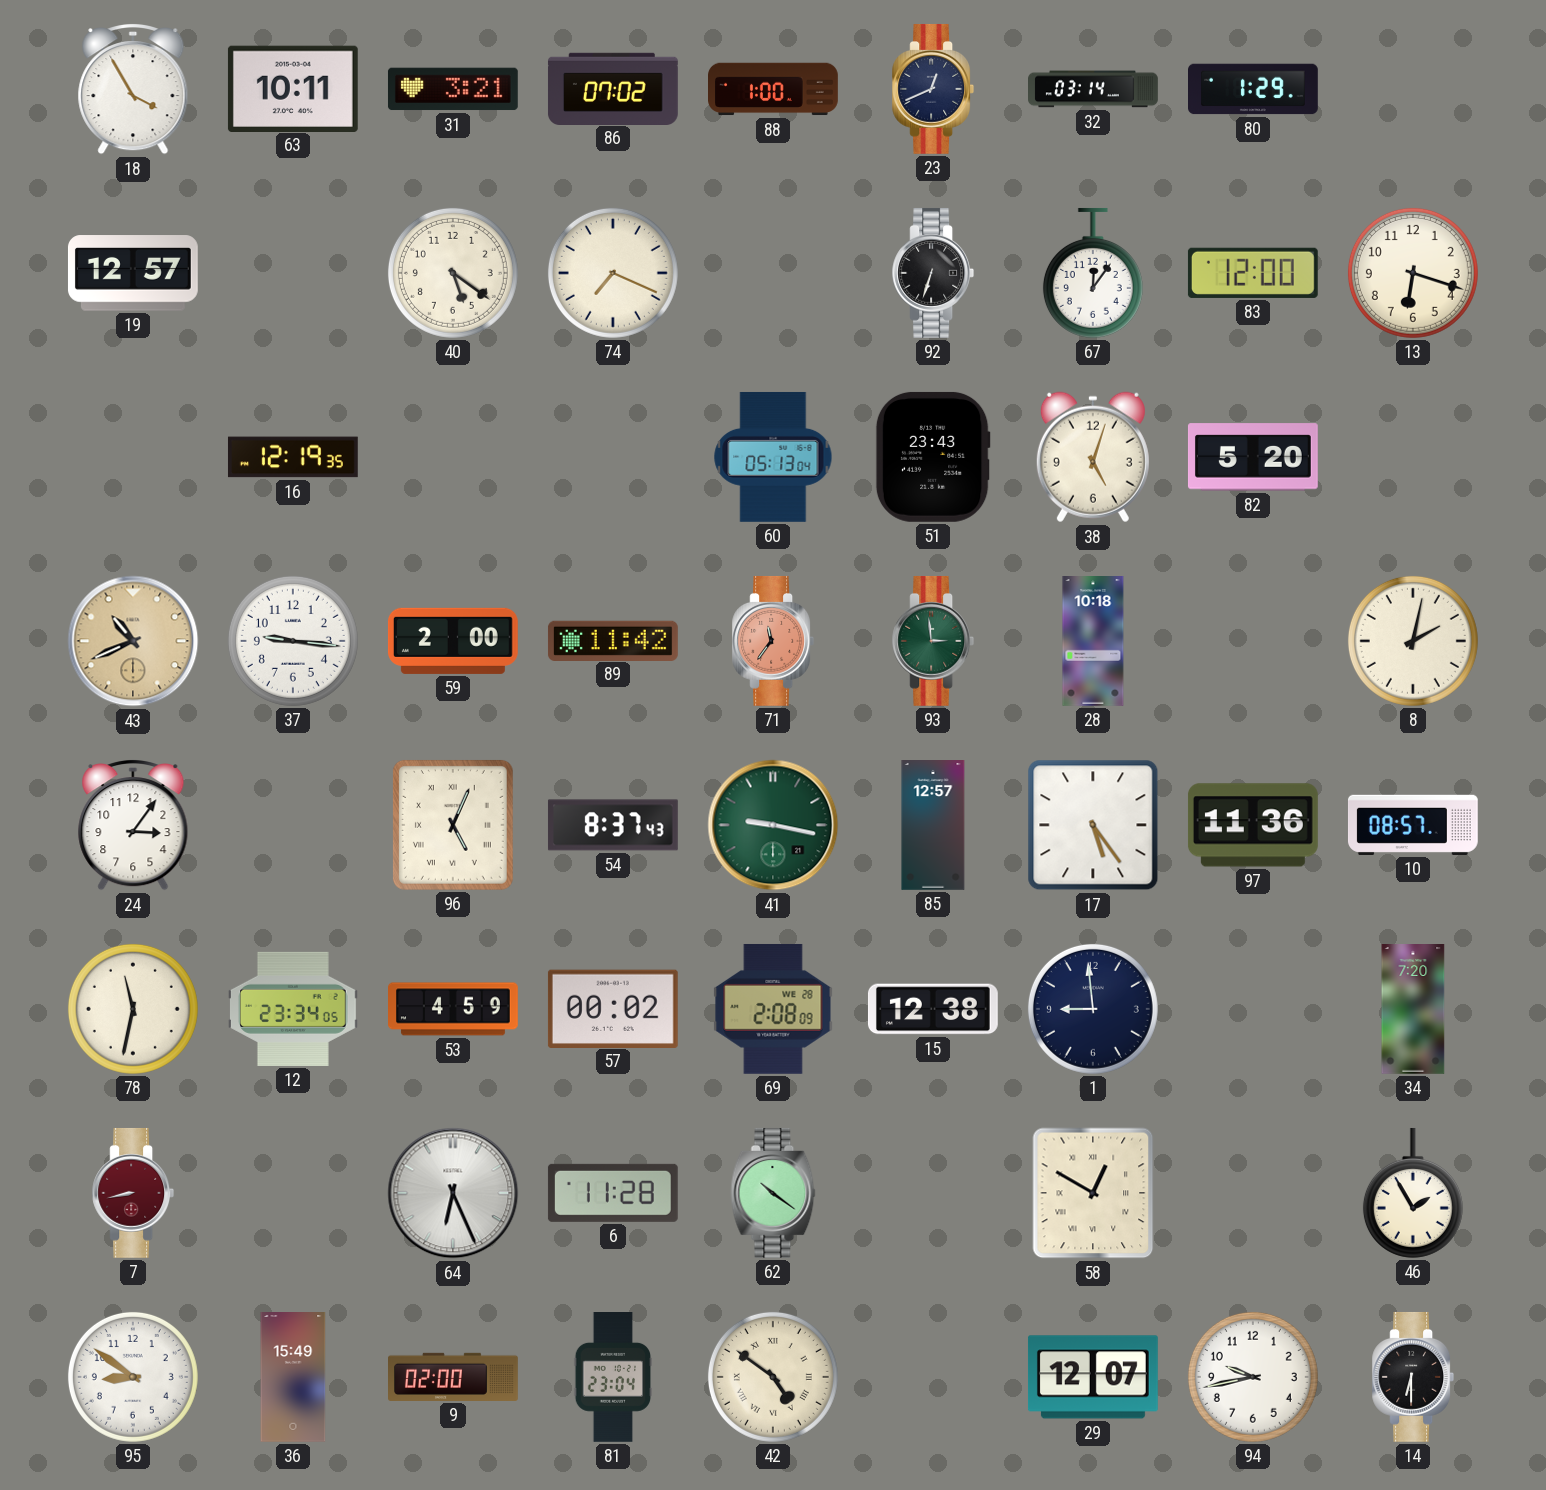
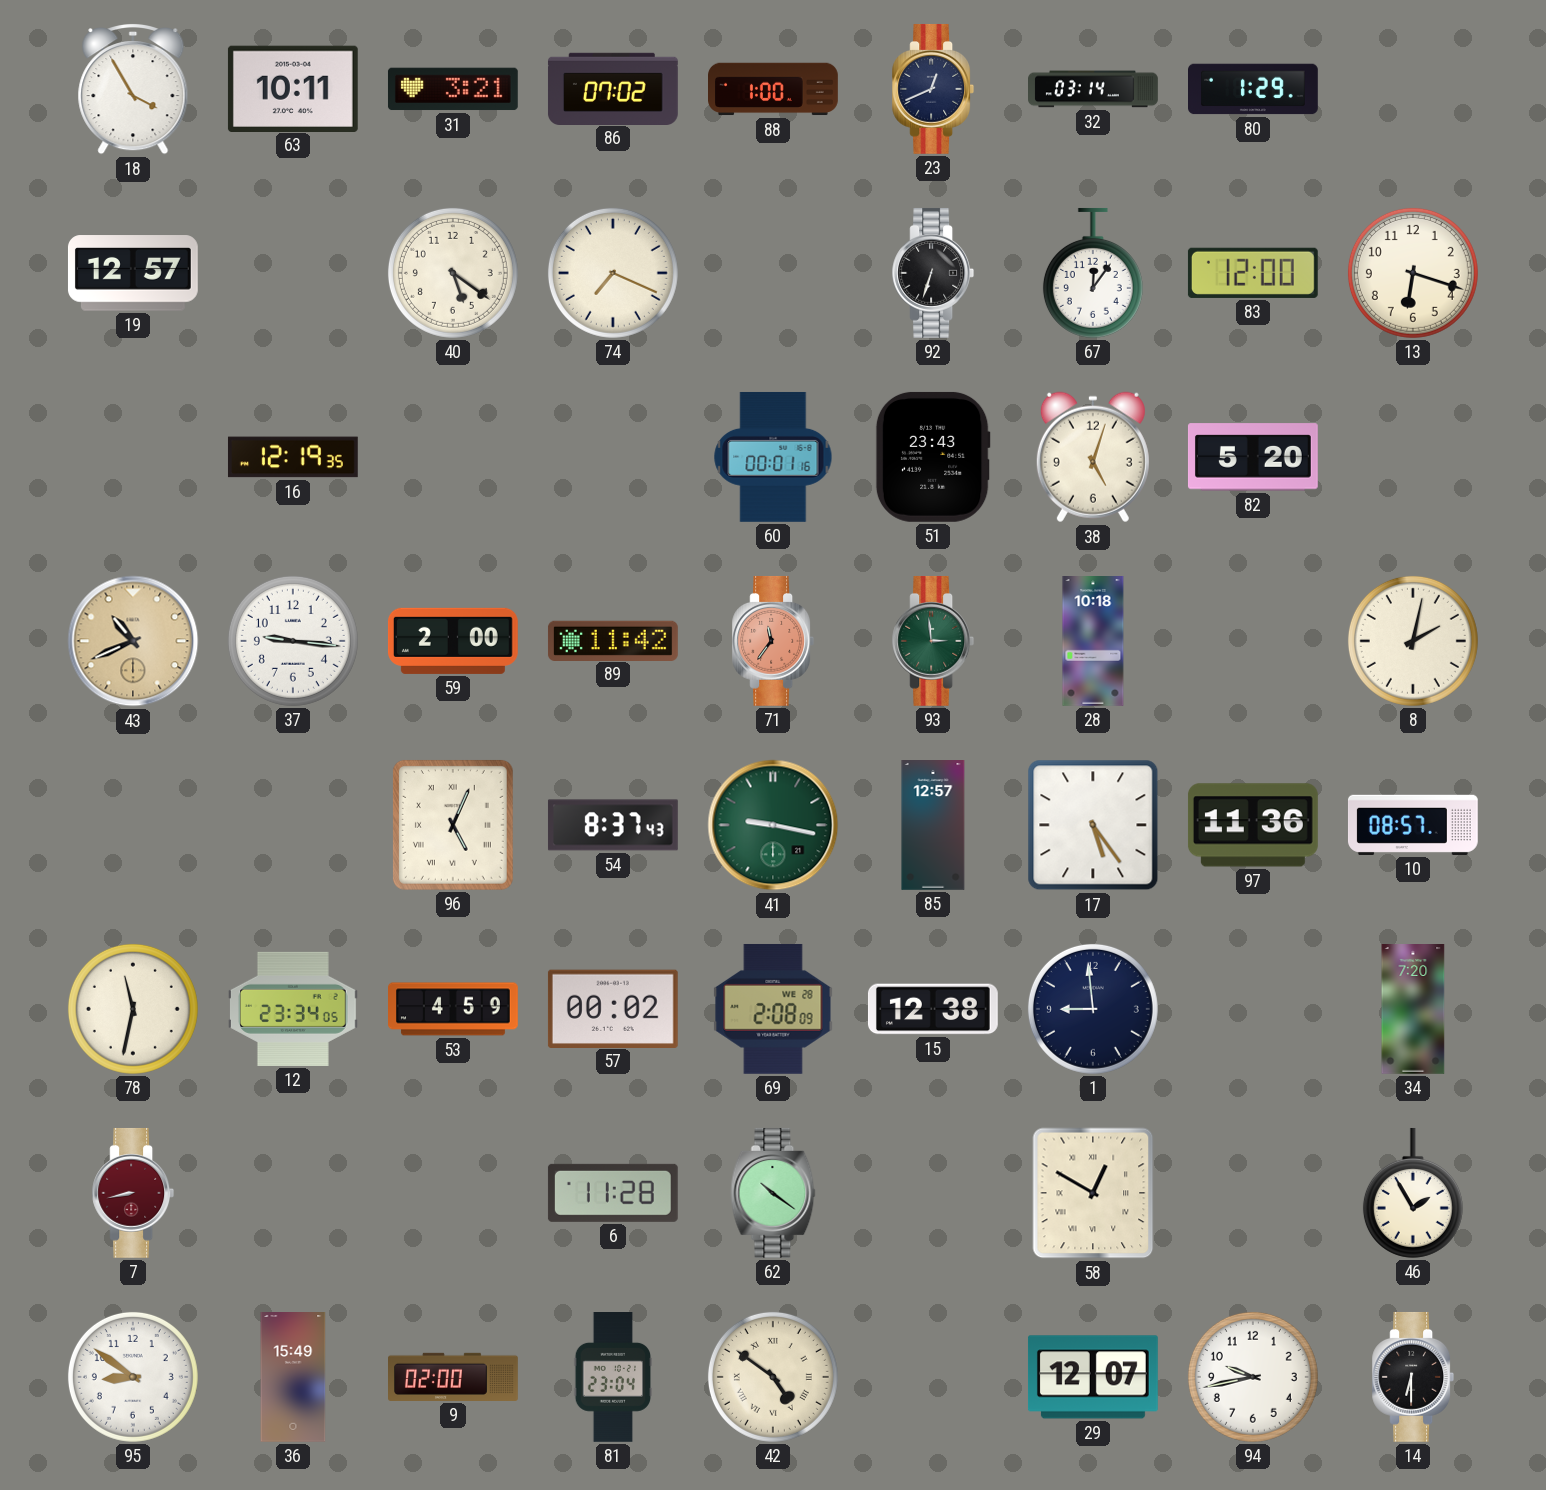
60: 05:13 -> 00:01
24: 3:06 -> none
64: 6:26 -> none
